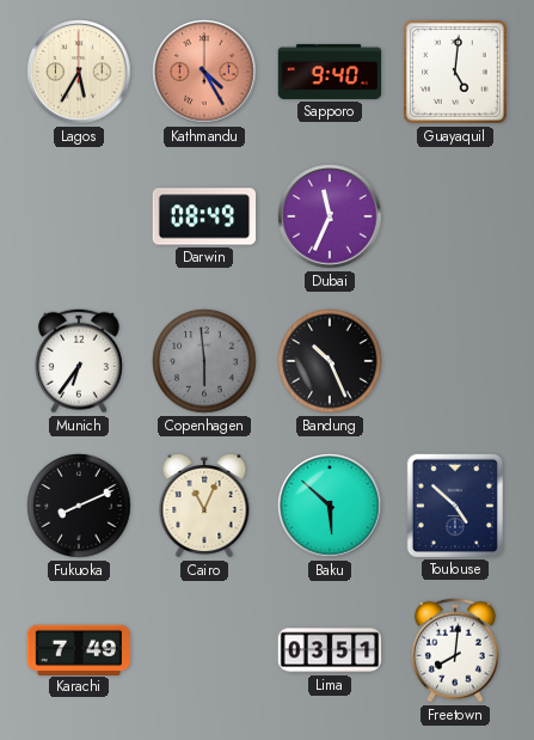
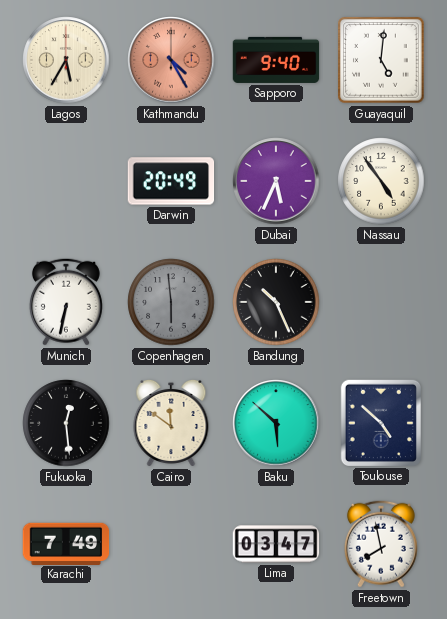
Darwin: 08:49 -> 20:49
Dubai: 11:34 -> 5:34
Nassau: none -> 4:54
Munich: 6:36 -> 6:32
Fukuoka: 8:11 -> 12:29
Cairo: 11:04 -> 11:51
Lima: 03:51 -> 03:47
Freetown: 8:01 -> 7:58
